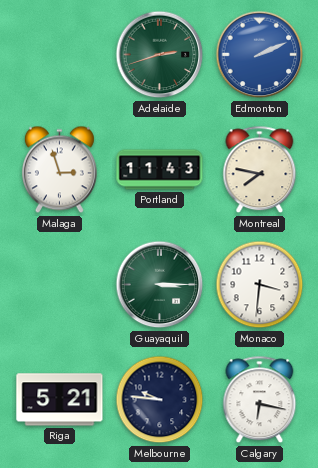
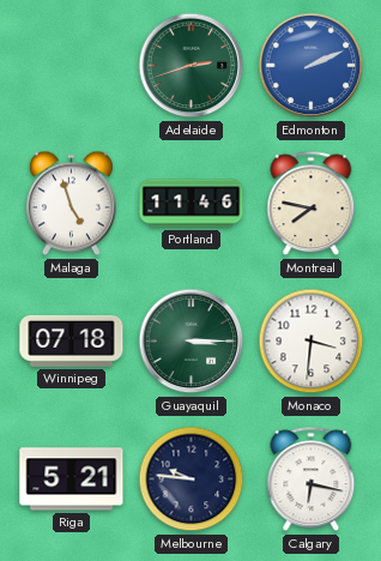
Malaga: 2:57 -> 4:57
Portland: 11:43 -> 11:46
Winnipeg: none -> 07:18
